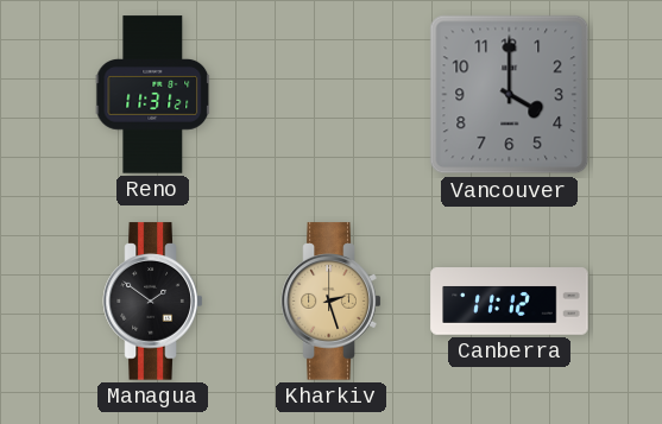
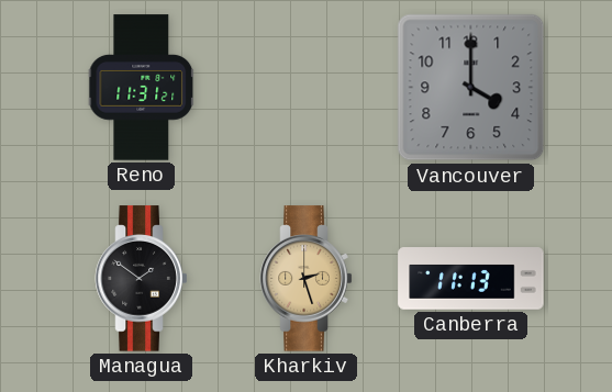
Canberra: 11:12 -> 11:13
